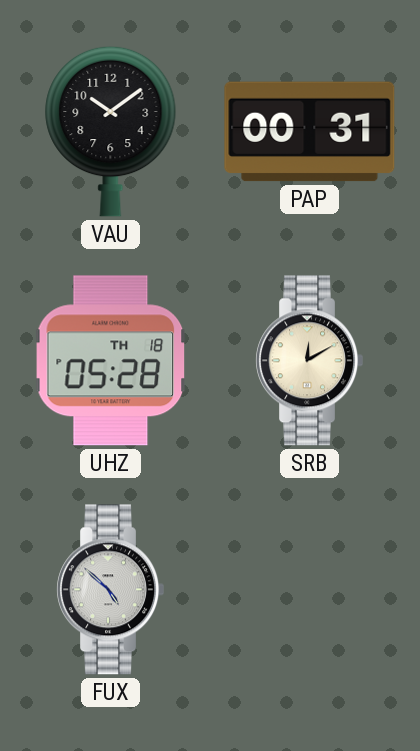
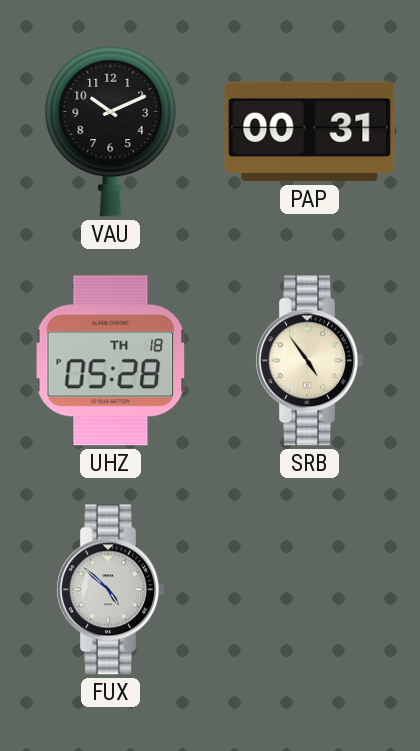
VAU: 10:09 -> 10:11
SRB: 12:10 -> 4:54
